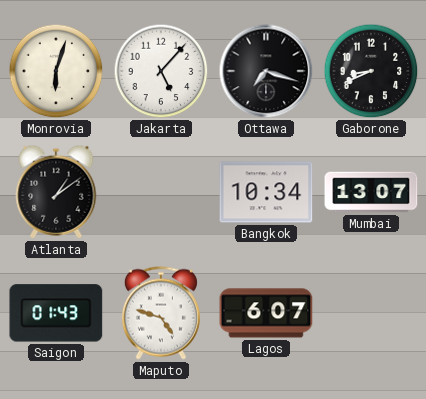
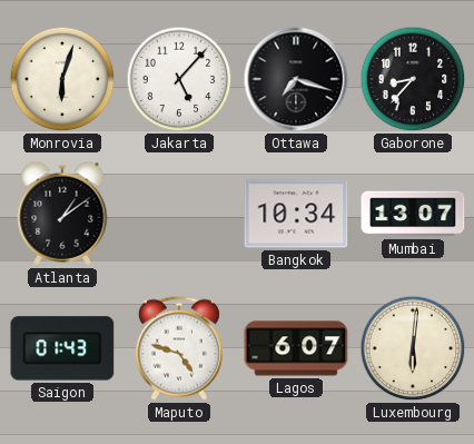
Gaborone: 8:41 -> 8:37
Luxembourg: none -> 6:01
